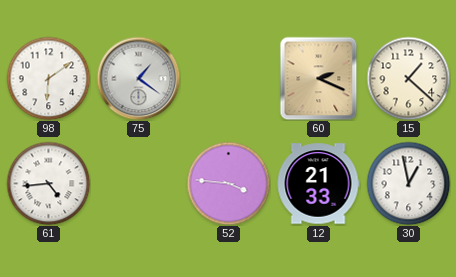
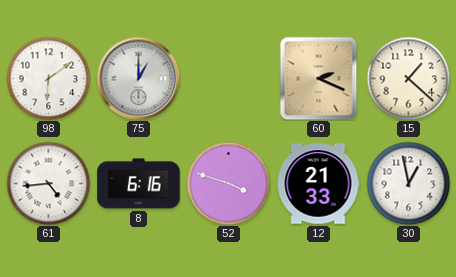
75: 1:21 -> 1:00
8: none -> 6:16
52: 3:46 -> 3:48
